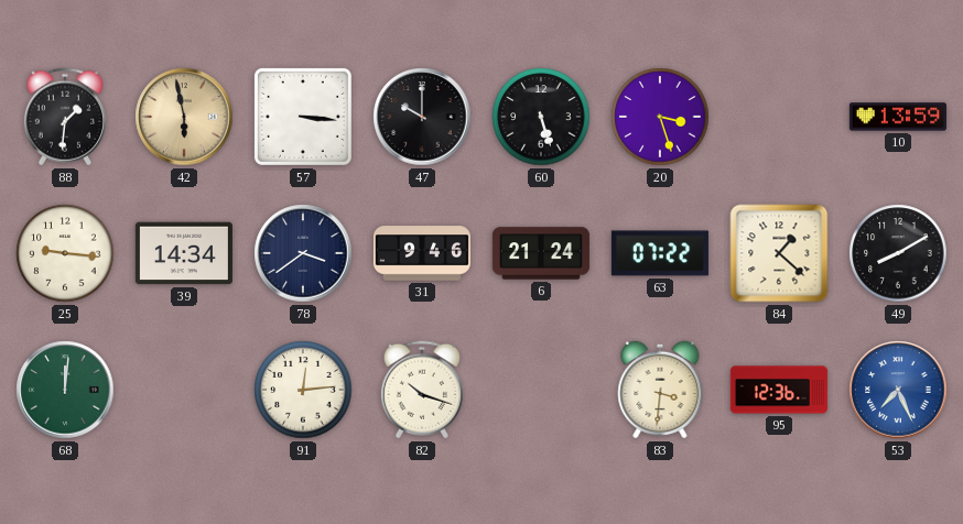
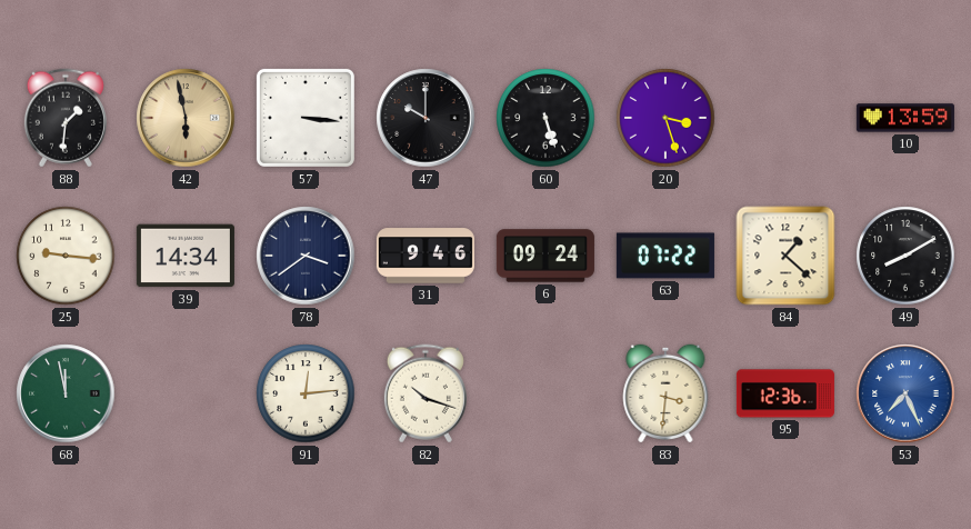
6: 21:24 -> 09:24
68: 12:01 -> 11:58
